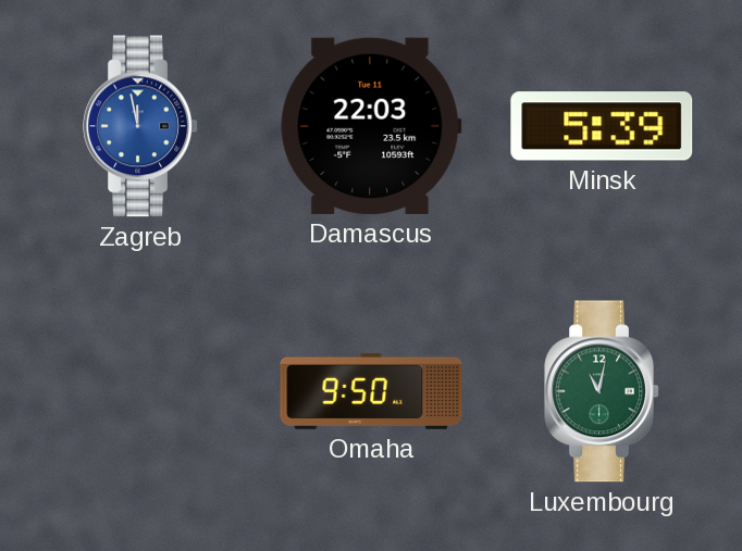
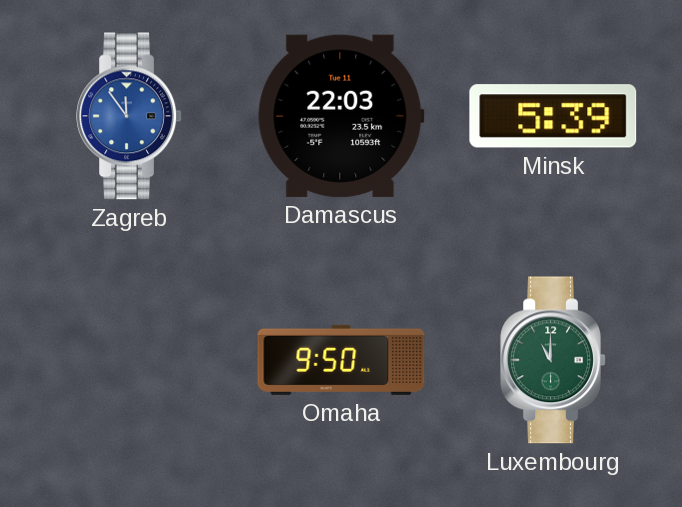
Zagreb: 11:58 -> 11:54
Luxembourg: 11:02 -> 11:00
